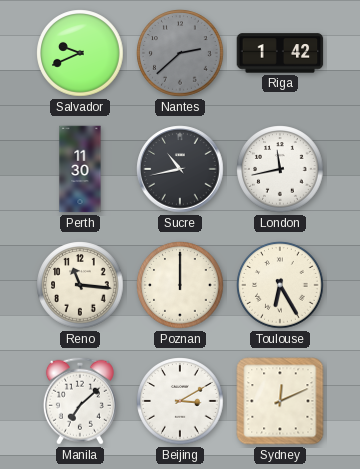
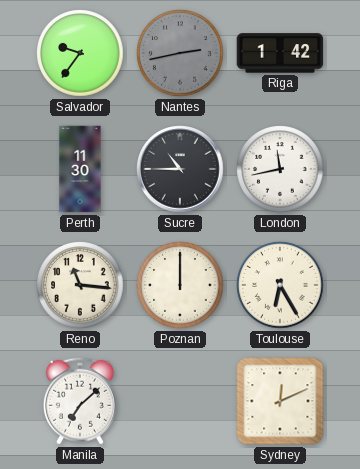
Salvador: 9:41 -> 9:36
Nantes: 2:38 -> 2:43
Sucre: 10:43 -> 10:45
Beijing: 3:10 -> none
